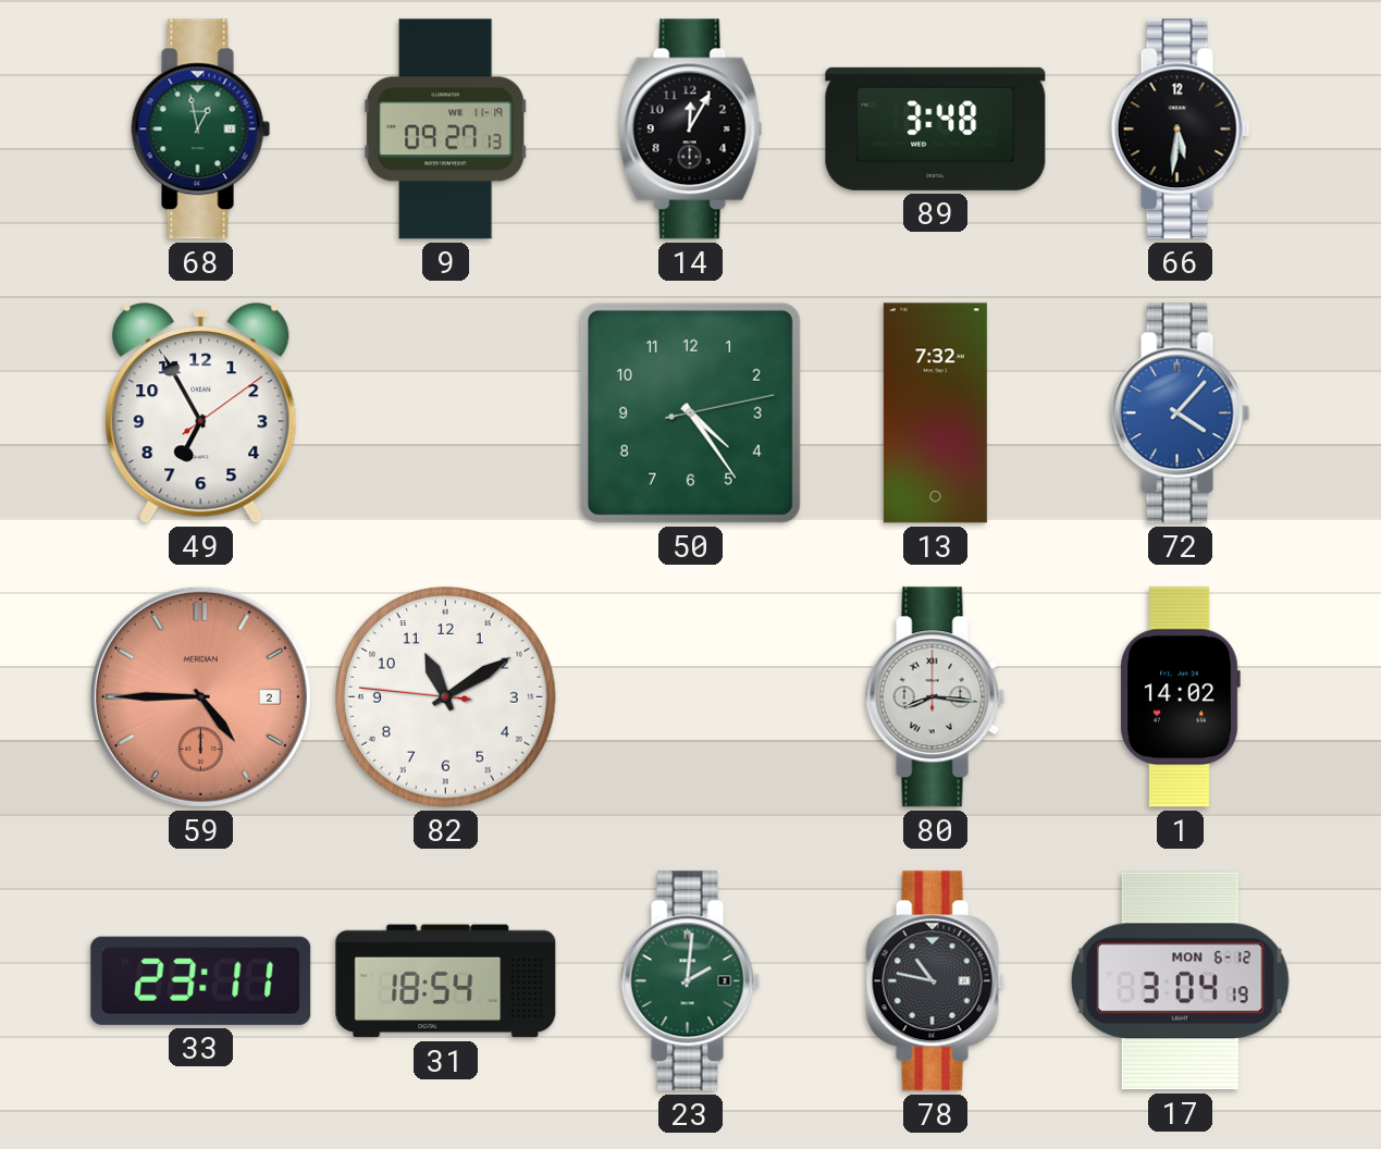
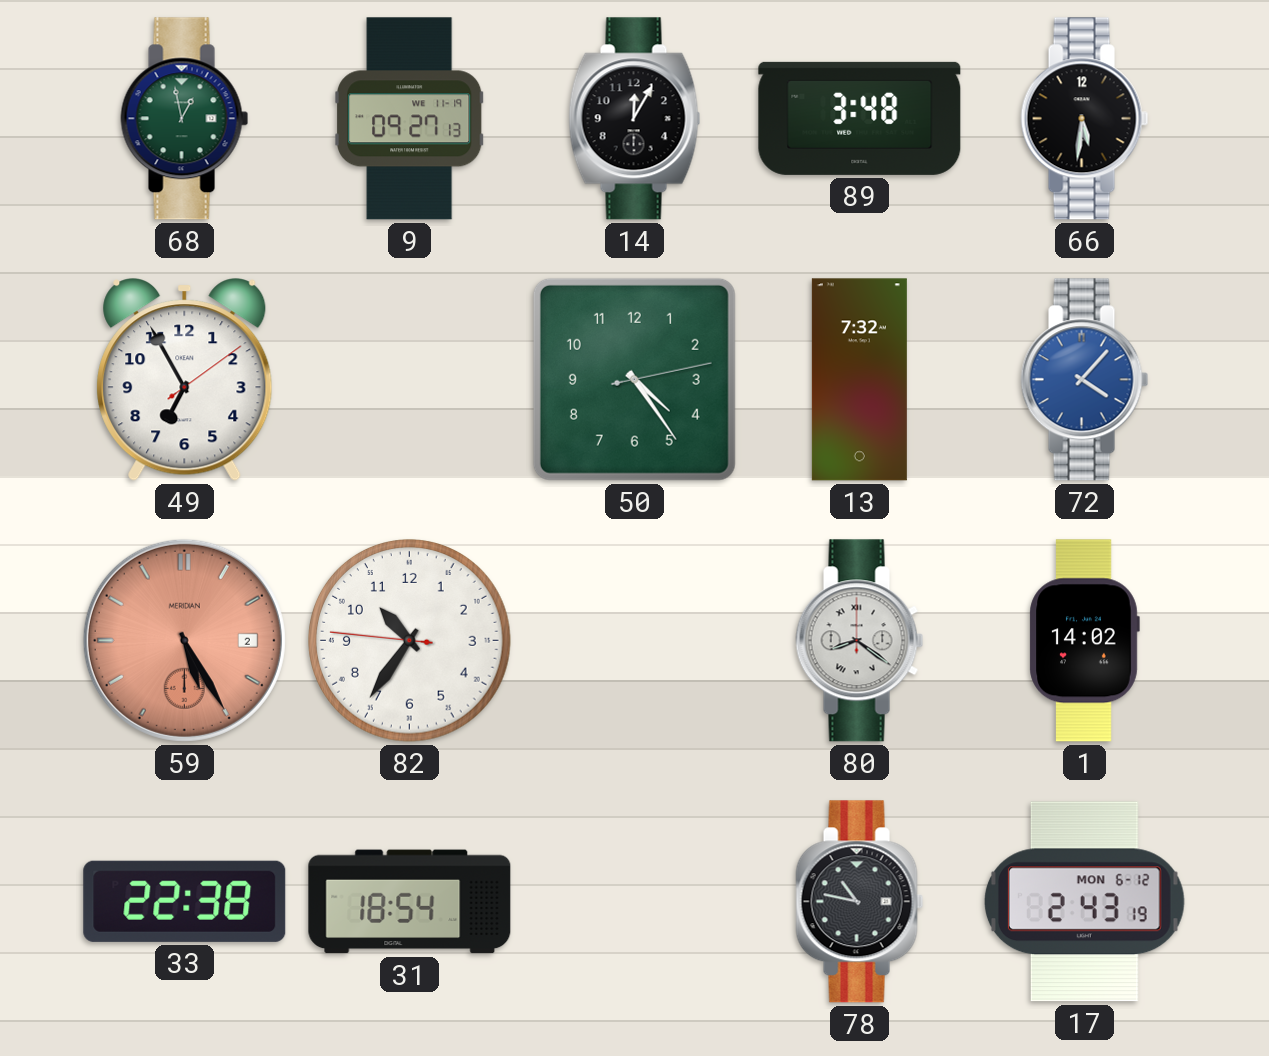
59: 4:45 -> 5:25
82: 11:09 -> 10:35
80: 8:16 -> 8:21
33: 23:11 -> 22:38
23: 2:01 -> none
17: 3:04 -> 2:43
